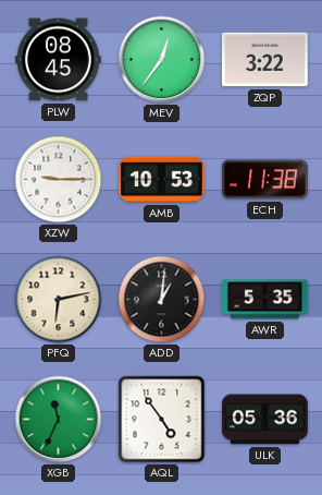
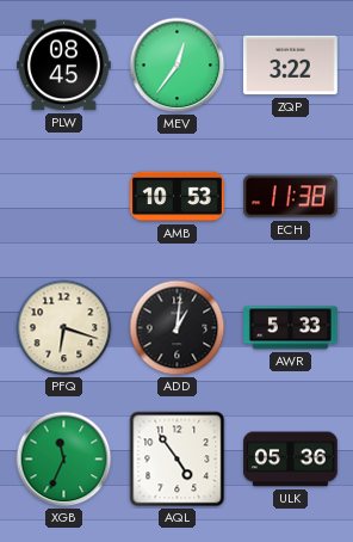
XZW: 9:15 -> none
PFQ: 6:13 -> 6:18
AWR: 5:35 -> 5:33
